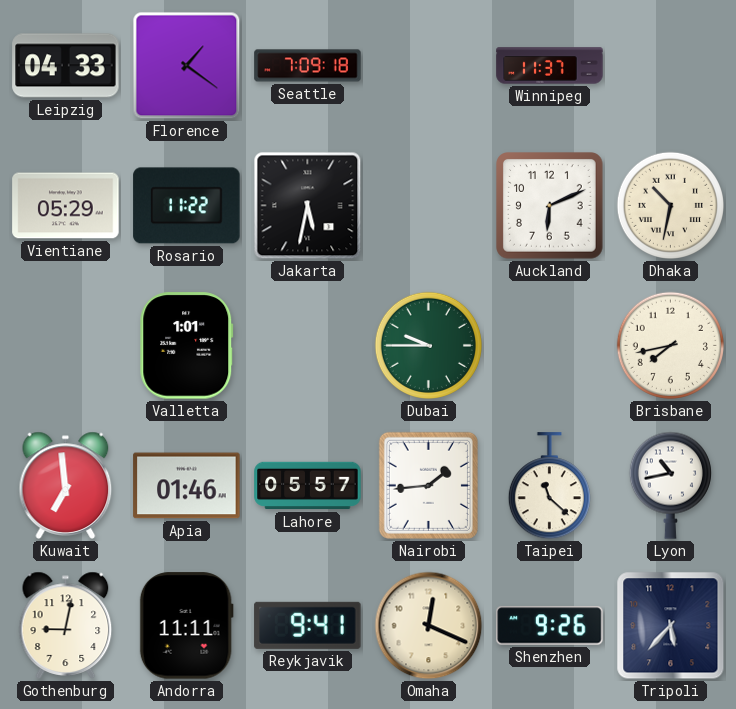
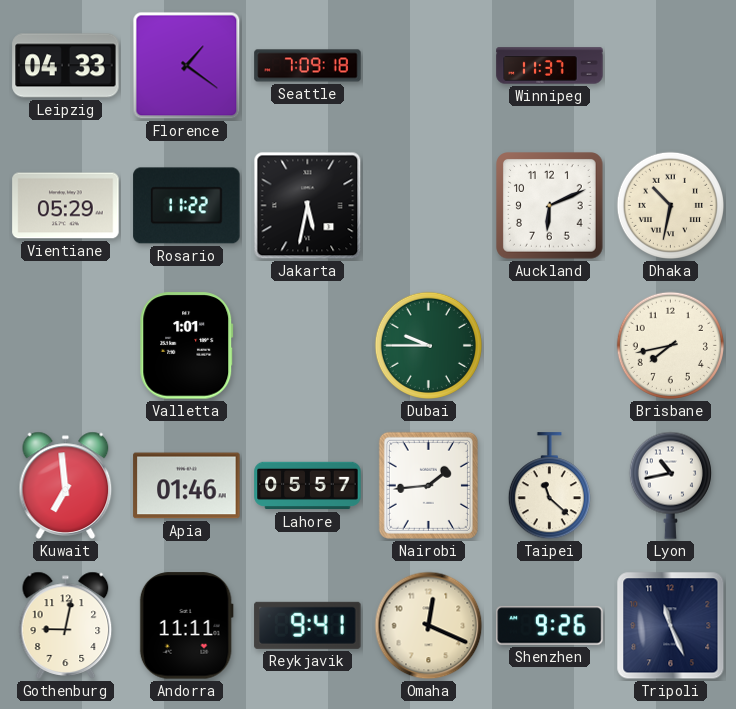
Tripoli: 5:37 -> 11:26
